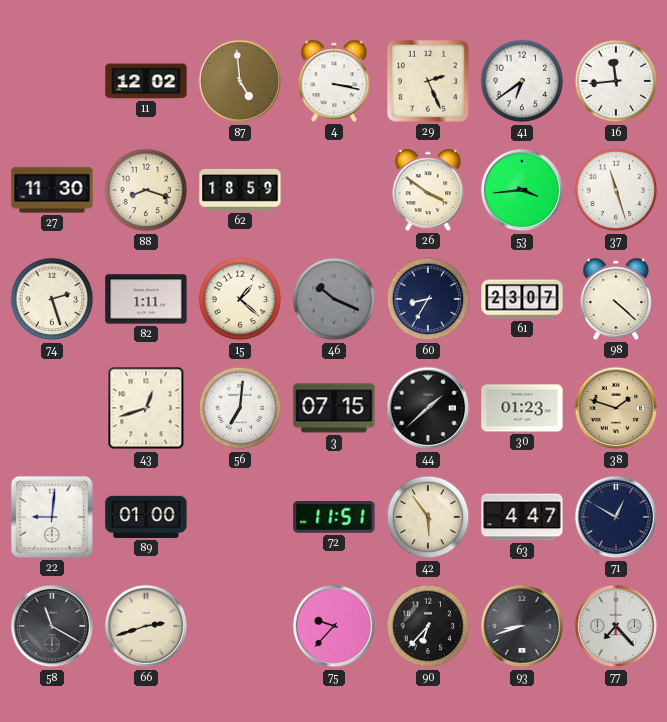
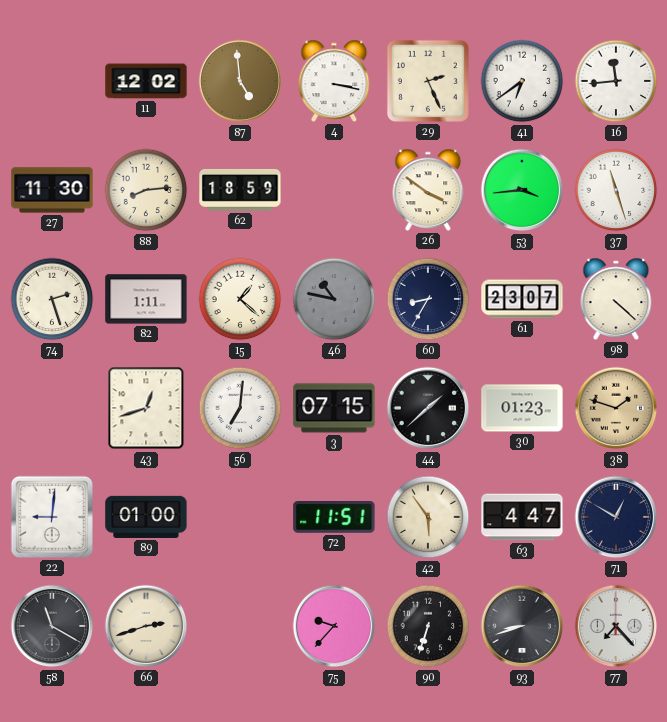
88: 8:18 -> 8:14
46: 10:19 -> 10:47
90: 6:37 -> 6:33
